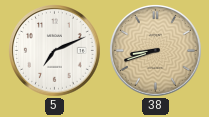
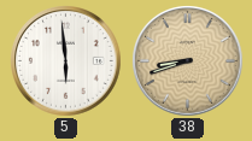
5: 7:11 -> 5:59
